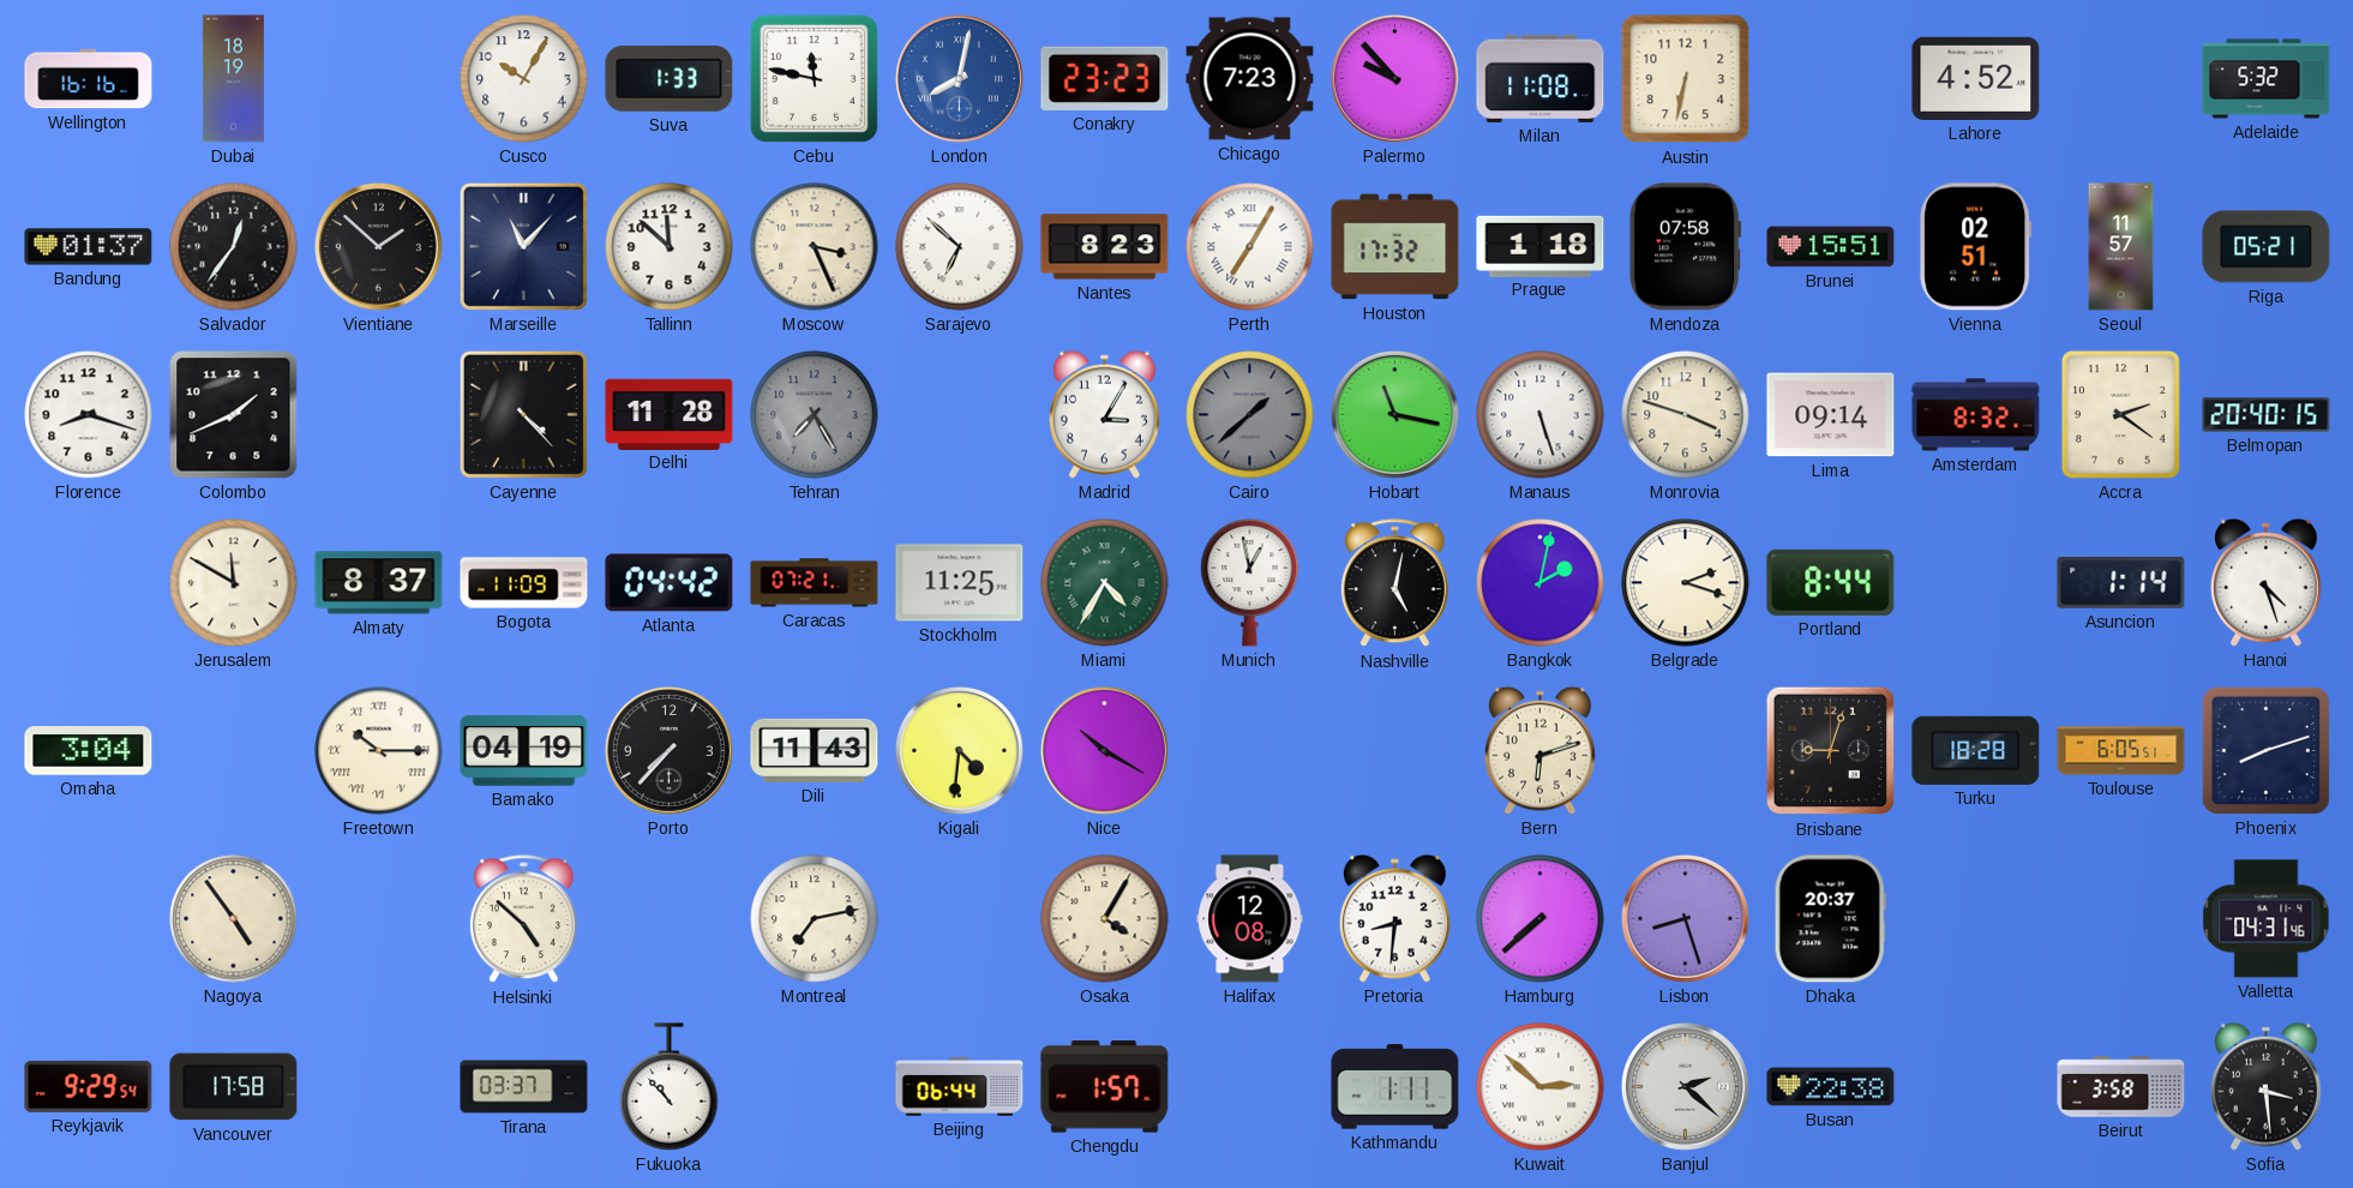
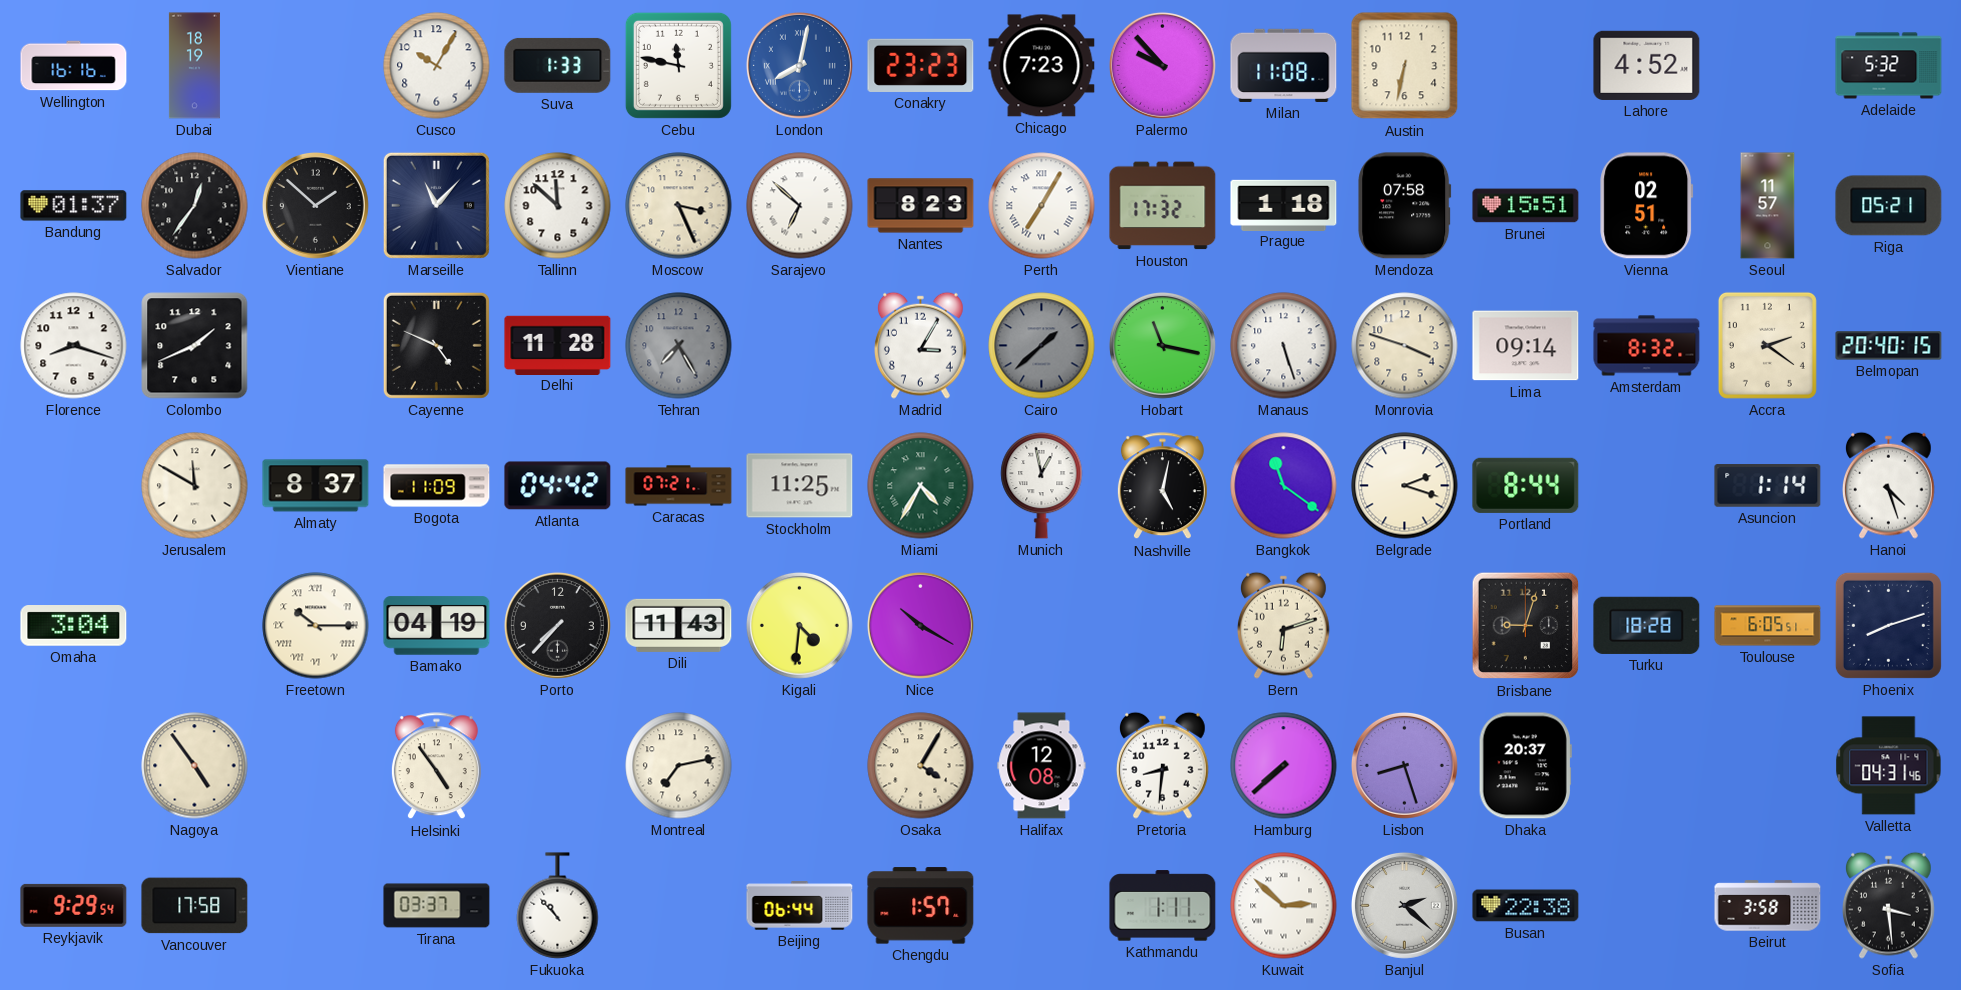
Cayenne: 4:23 -> 4:49
Bangkok: 2:02 -> 11:21
Helsinki: 4:52 -> 4:54
